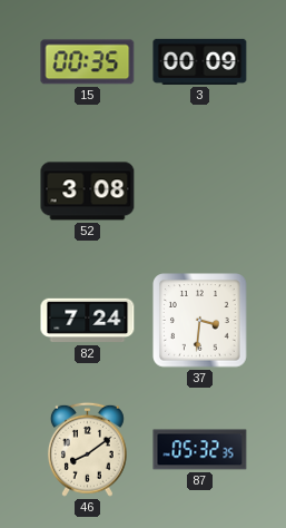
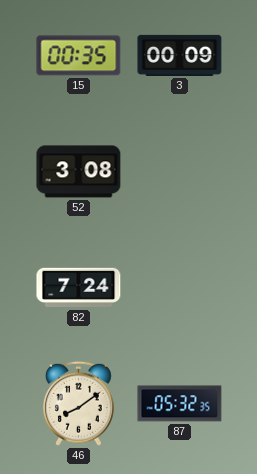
37: 3:31 -> none
